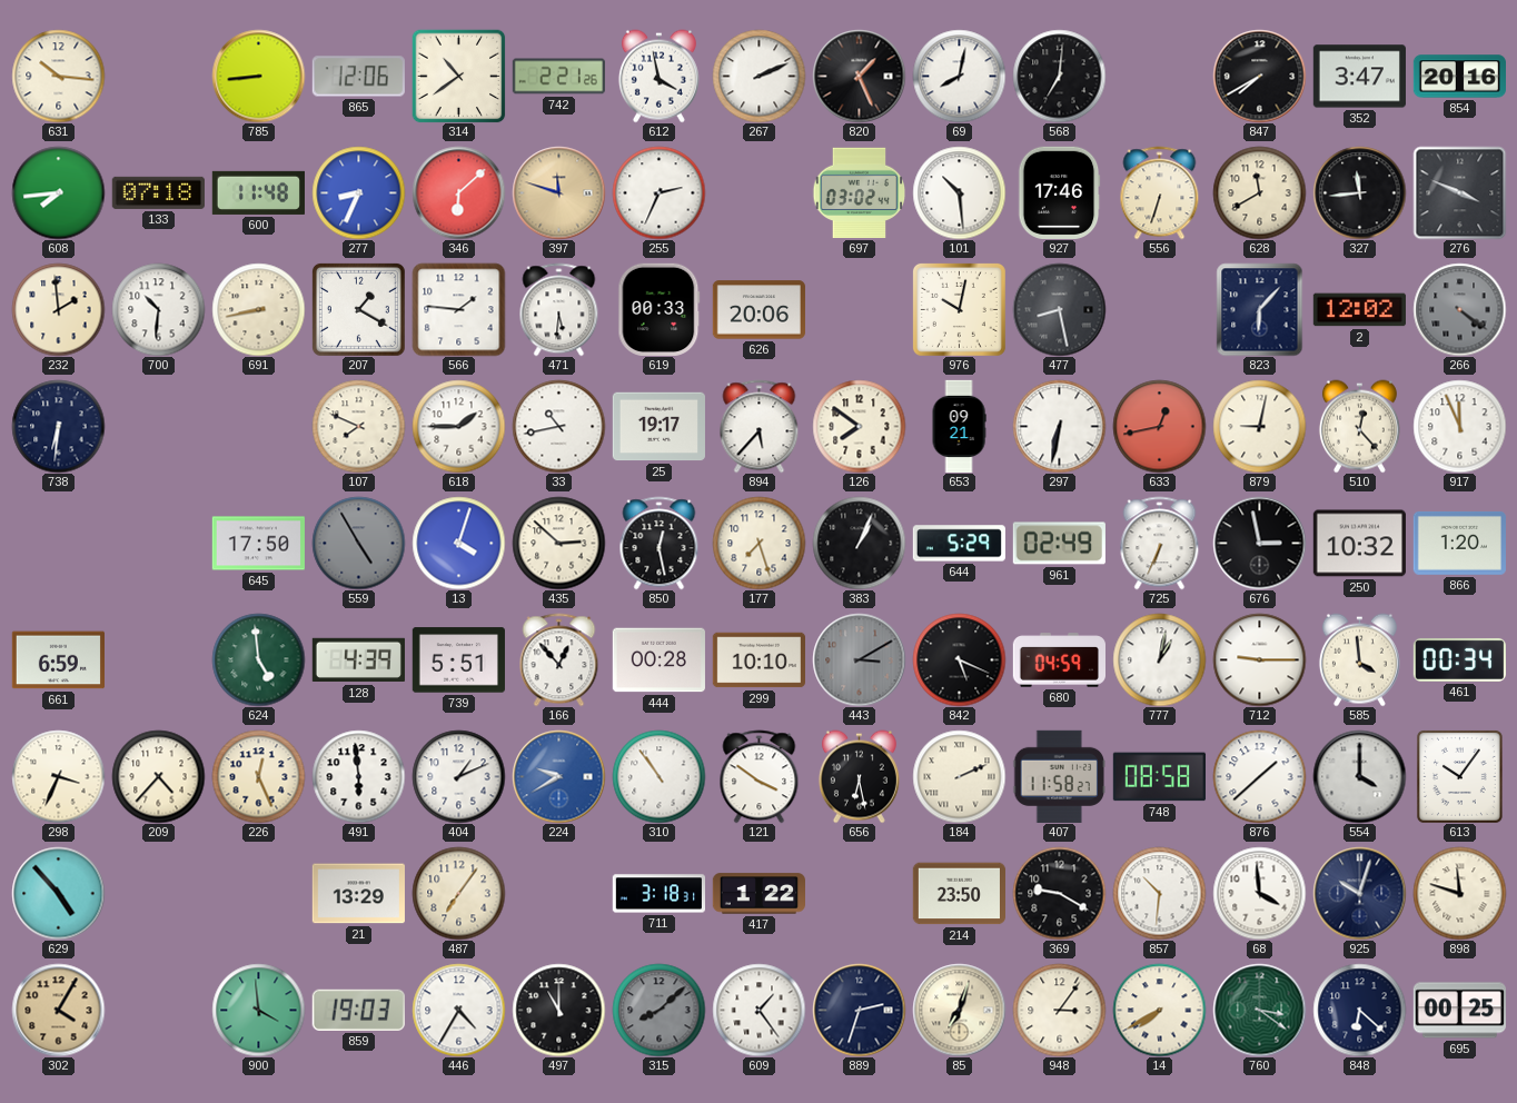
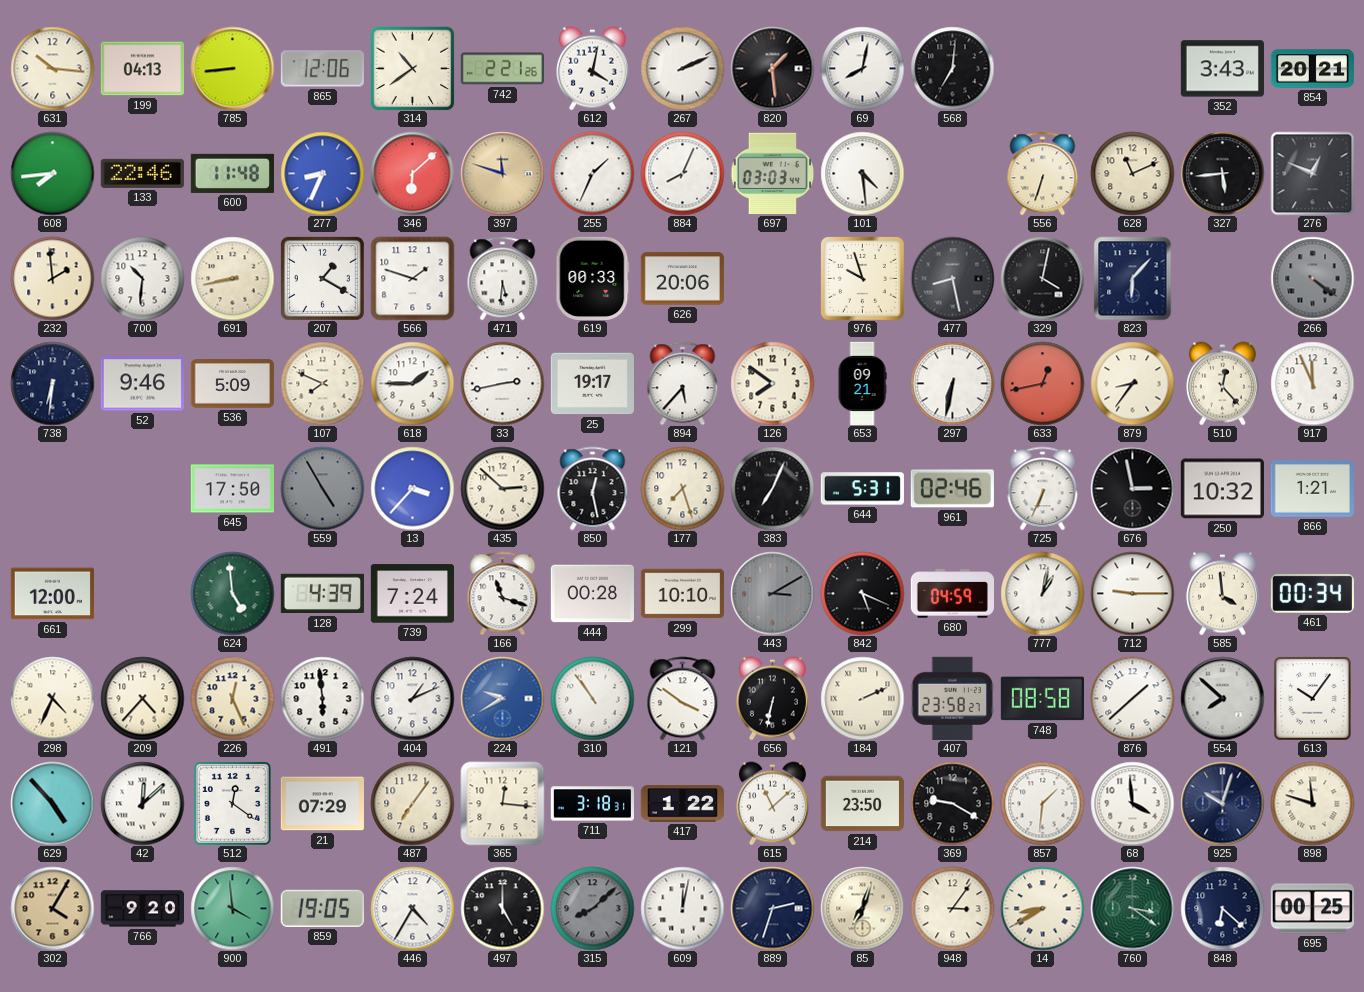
199: none -> 04:13
612: 3:58 -> 4:02
820: 1:26 -> 1:29
847: 7:40 -> none
352: 3:47 -> 3:43
854: 20:16 -> 20:21
133: 07:18 -> 22:46
255: 2:34 -> 1:34
884: none -> 8:04
697: 03:02 -> 03:03
101: 10:29 -> 4:29
927: 17:46 -> none
628: 11:40 -> 11:11
327: 11:44 -> 5:44
276: 3:49 -> 12:49
566: 1:46 -> 1:48
976: 10:02 -> 9:57
329: none -> 4:02
2: 12:02 -> none
52: none -> 9:46
536: none -> 5:09
33: 10:43 -> 2:43
879: 9:02 -> 8:36
13: 4:03 -> 3:37
383: 1:04 -> 7:04
644: 5:29 -> 5:31
961: 02:49 -> 02:46
866: 1:20 -> 1:21
661: 6:59 -> 12:00
739: 5:51 -> 7:24
166: 12:53 -> 11:18
298: 3:34 -> 4:34
656: 6:28 -> 6:32
407: 11:58 -> 23:58
554: 4:00 -> 7:52
42: none -> 12:08
512: none -> 12:21
21: 13:29 -> 07:29
365: none -> 12:16
615: none -> 11:08
857: 10:31 -> 1:31
766: none -> 9:20
859: 19:03 -> 19:05
497: 11:00 -> 5:00
609: 1:24 -> 12:02
14: 7:40 -> 8:40
